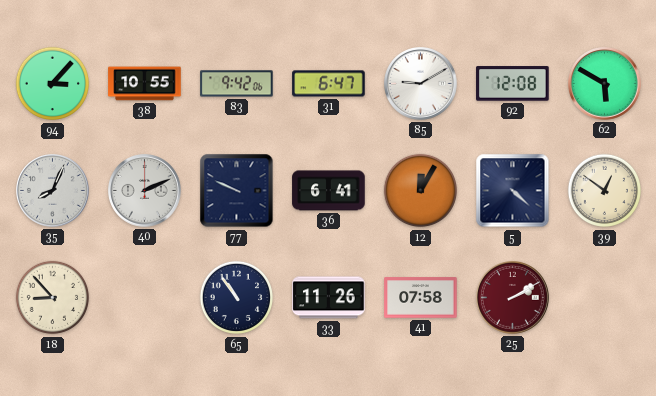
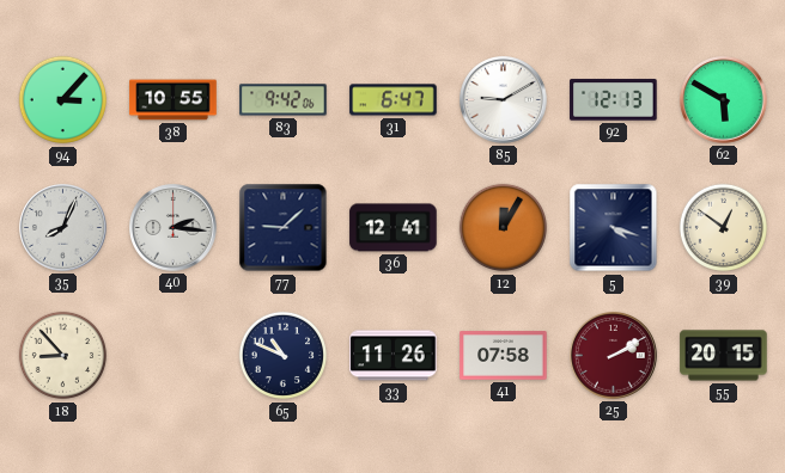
92: 12:08 -> 12:13
40: 2:11 -> 2:16
77: 9:49 -> 9:08
36: 6:41 -> 12:41
5: 4:22 -> 4:18
65: 10:54 -> 10:49
55: none -> 20:15
